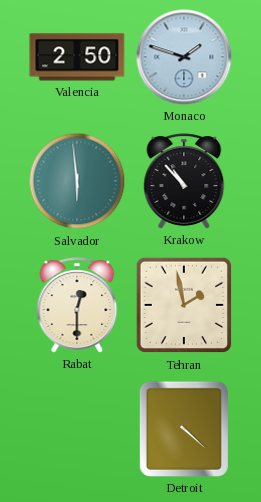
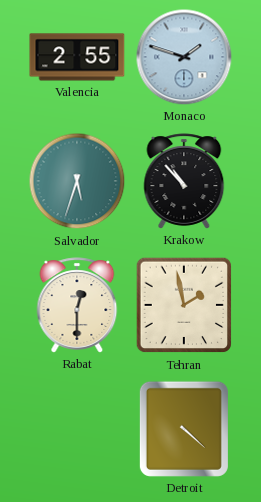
Valencia: 2:50 -> 2:55
Salvador: 5:59 -> 5:33
